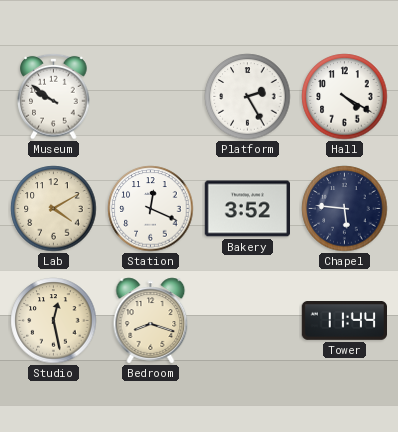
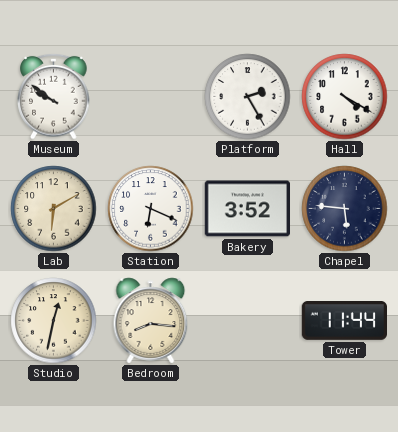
Lab: 4:10 -> 6:10
Station: 12:19 -> 6:19
Studio: 12:28 -> 12:32
Bedroom: 8:18 -> 8:16
